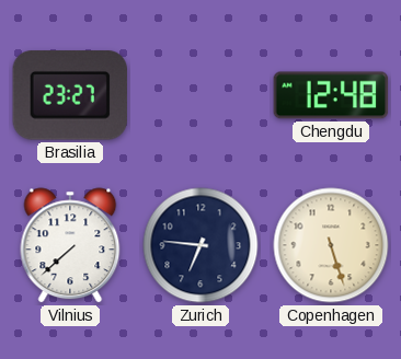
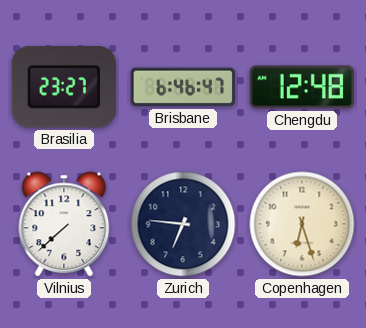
Brisbane: none -> 6:46
Copenhagen: 5:27 -> 6:27
